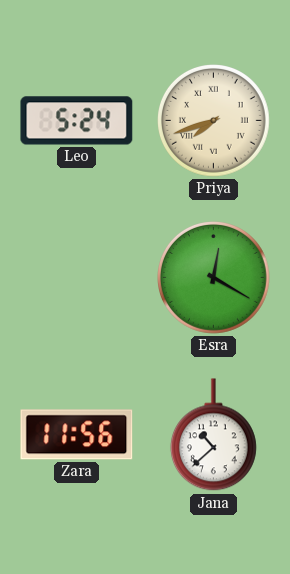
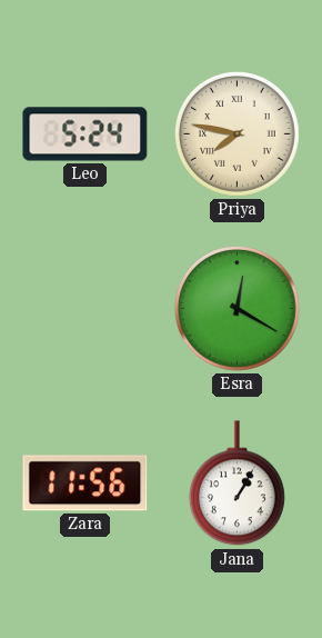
Priya: 7:42 -> 7:47
Jana: 10:38 -> 1:05
